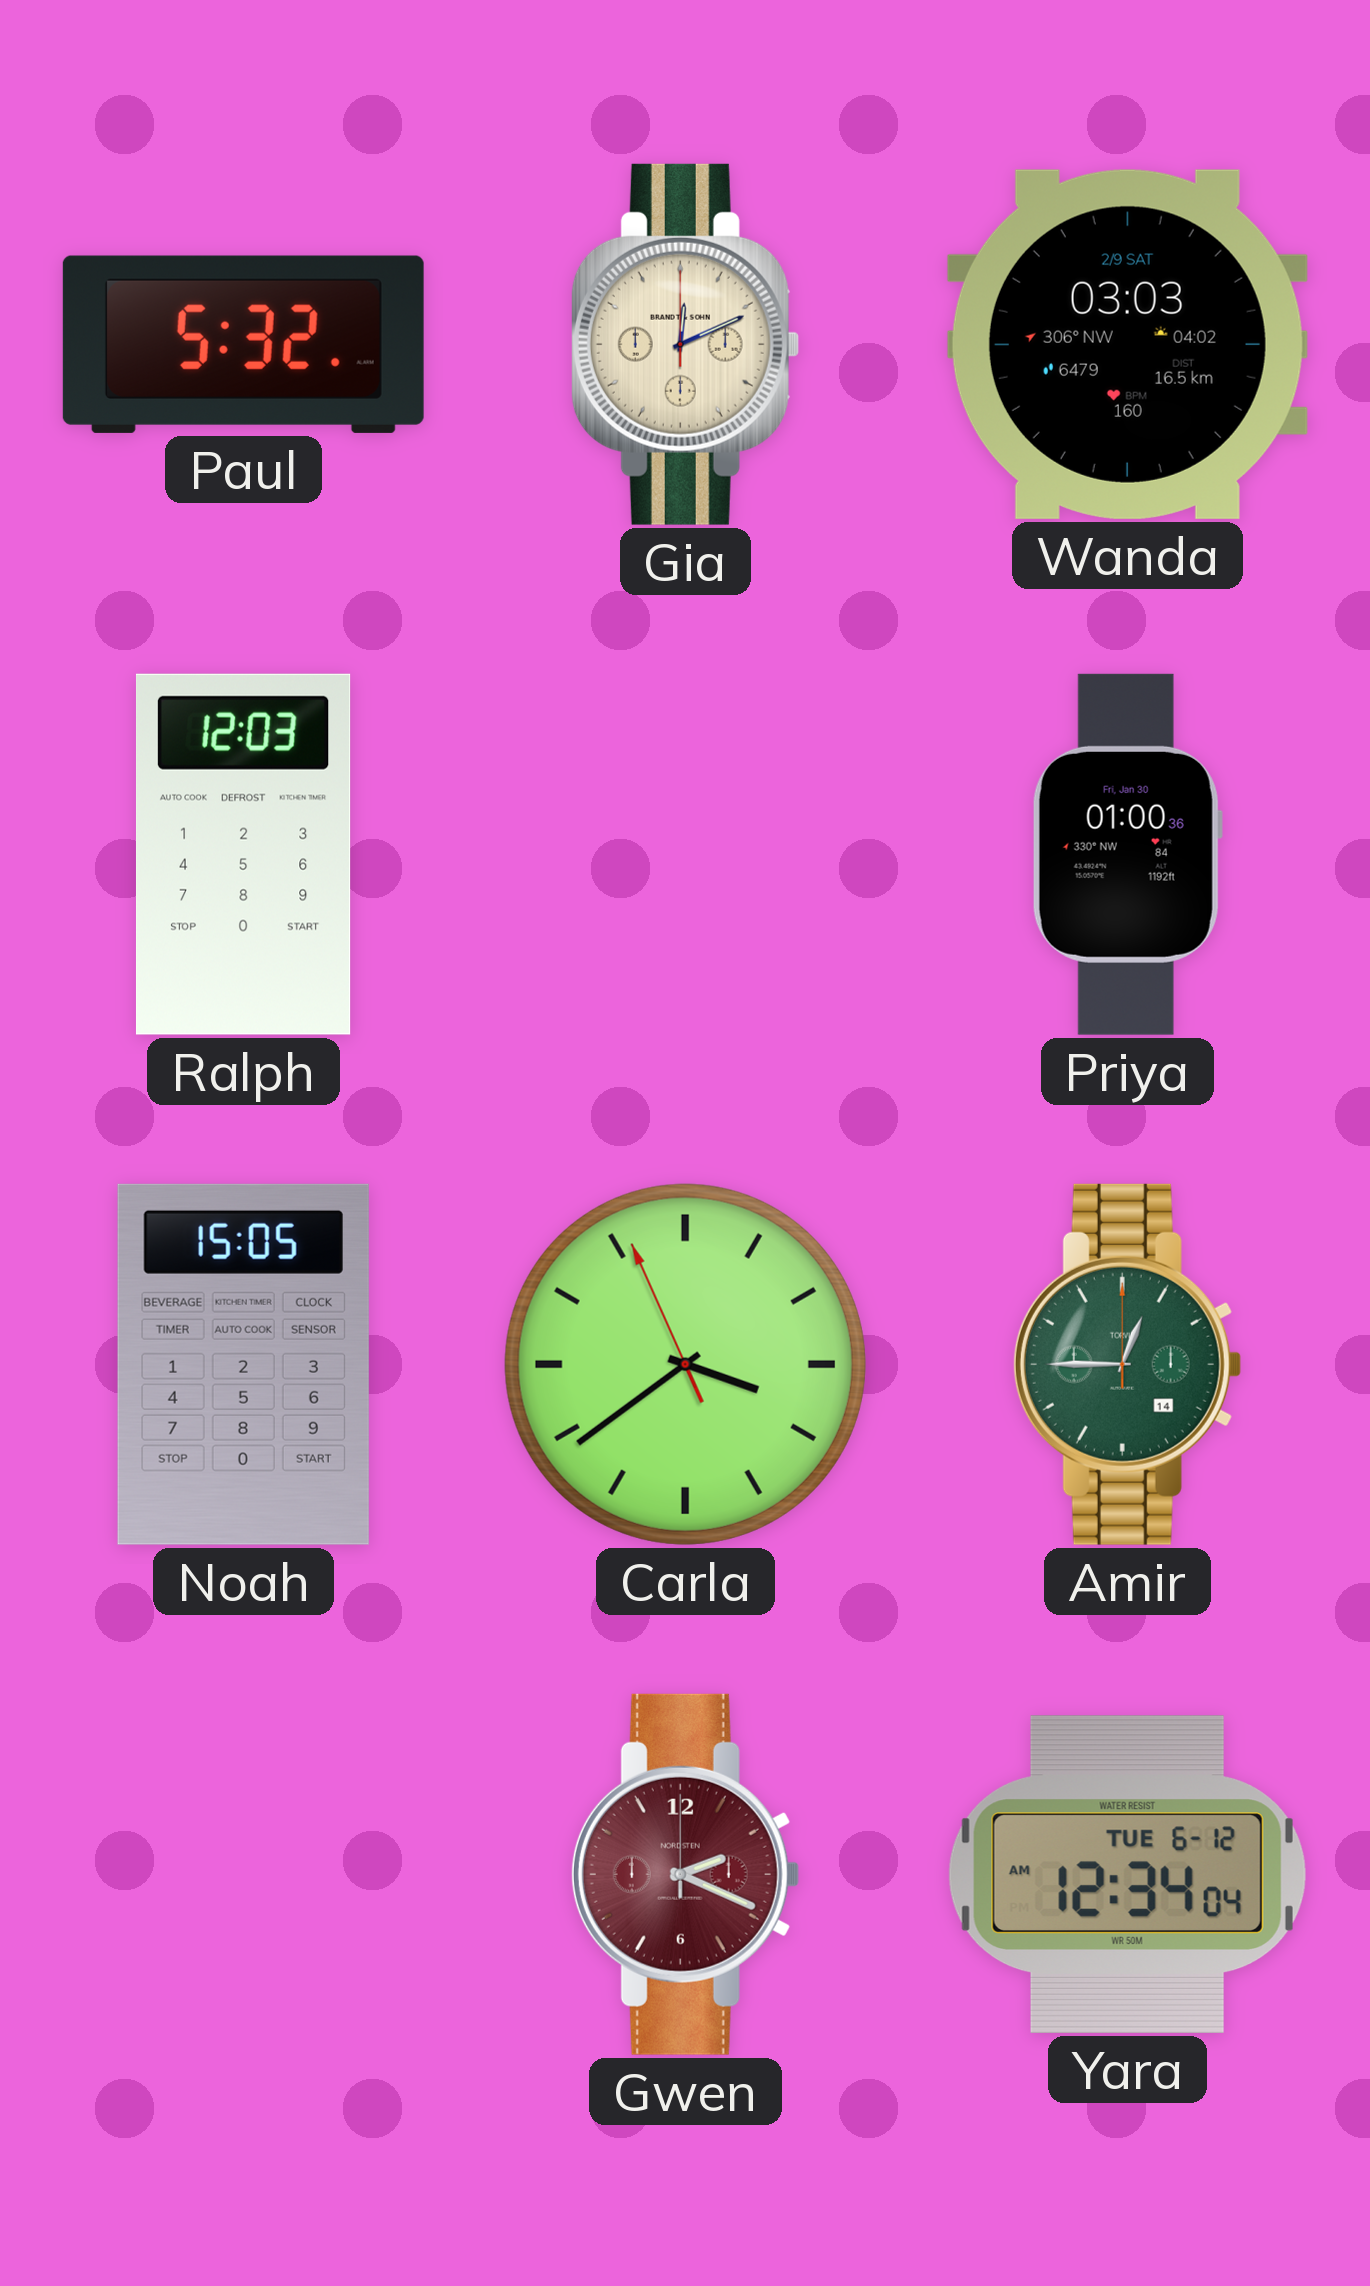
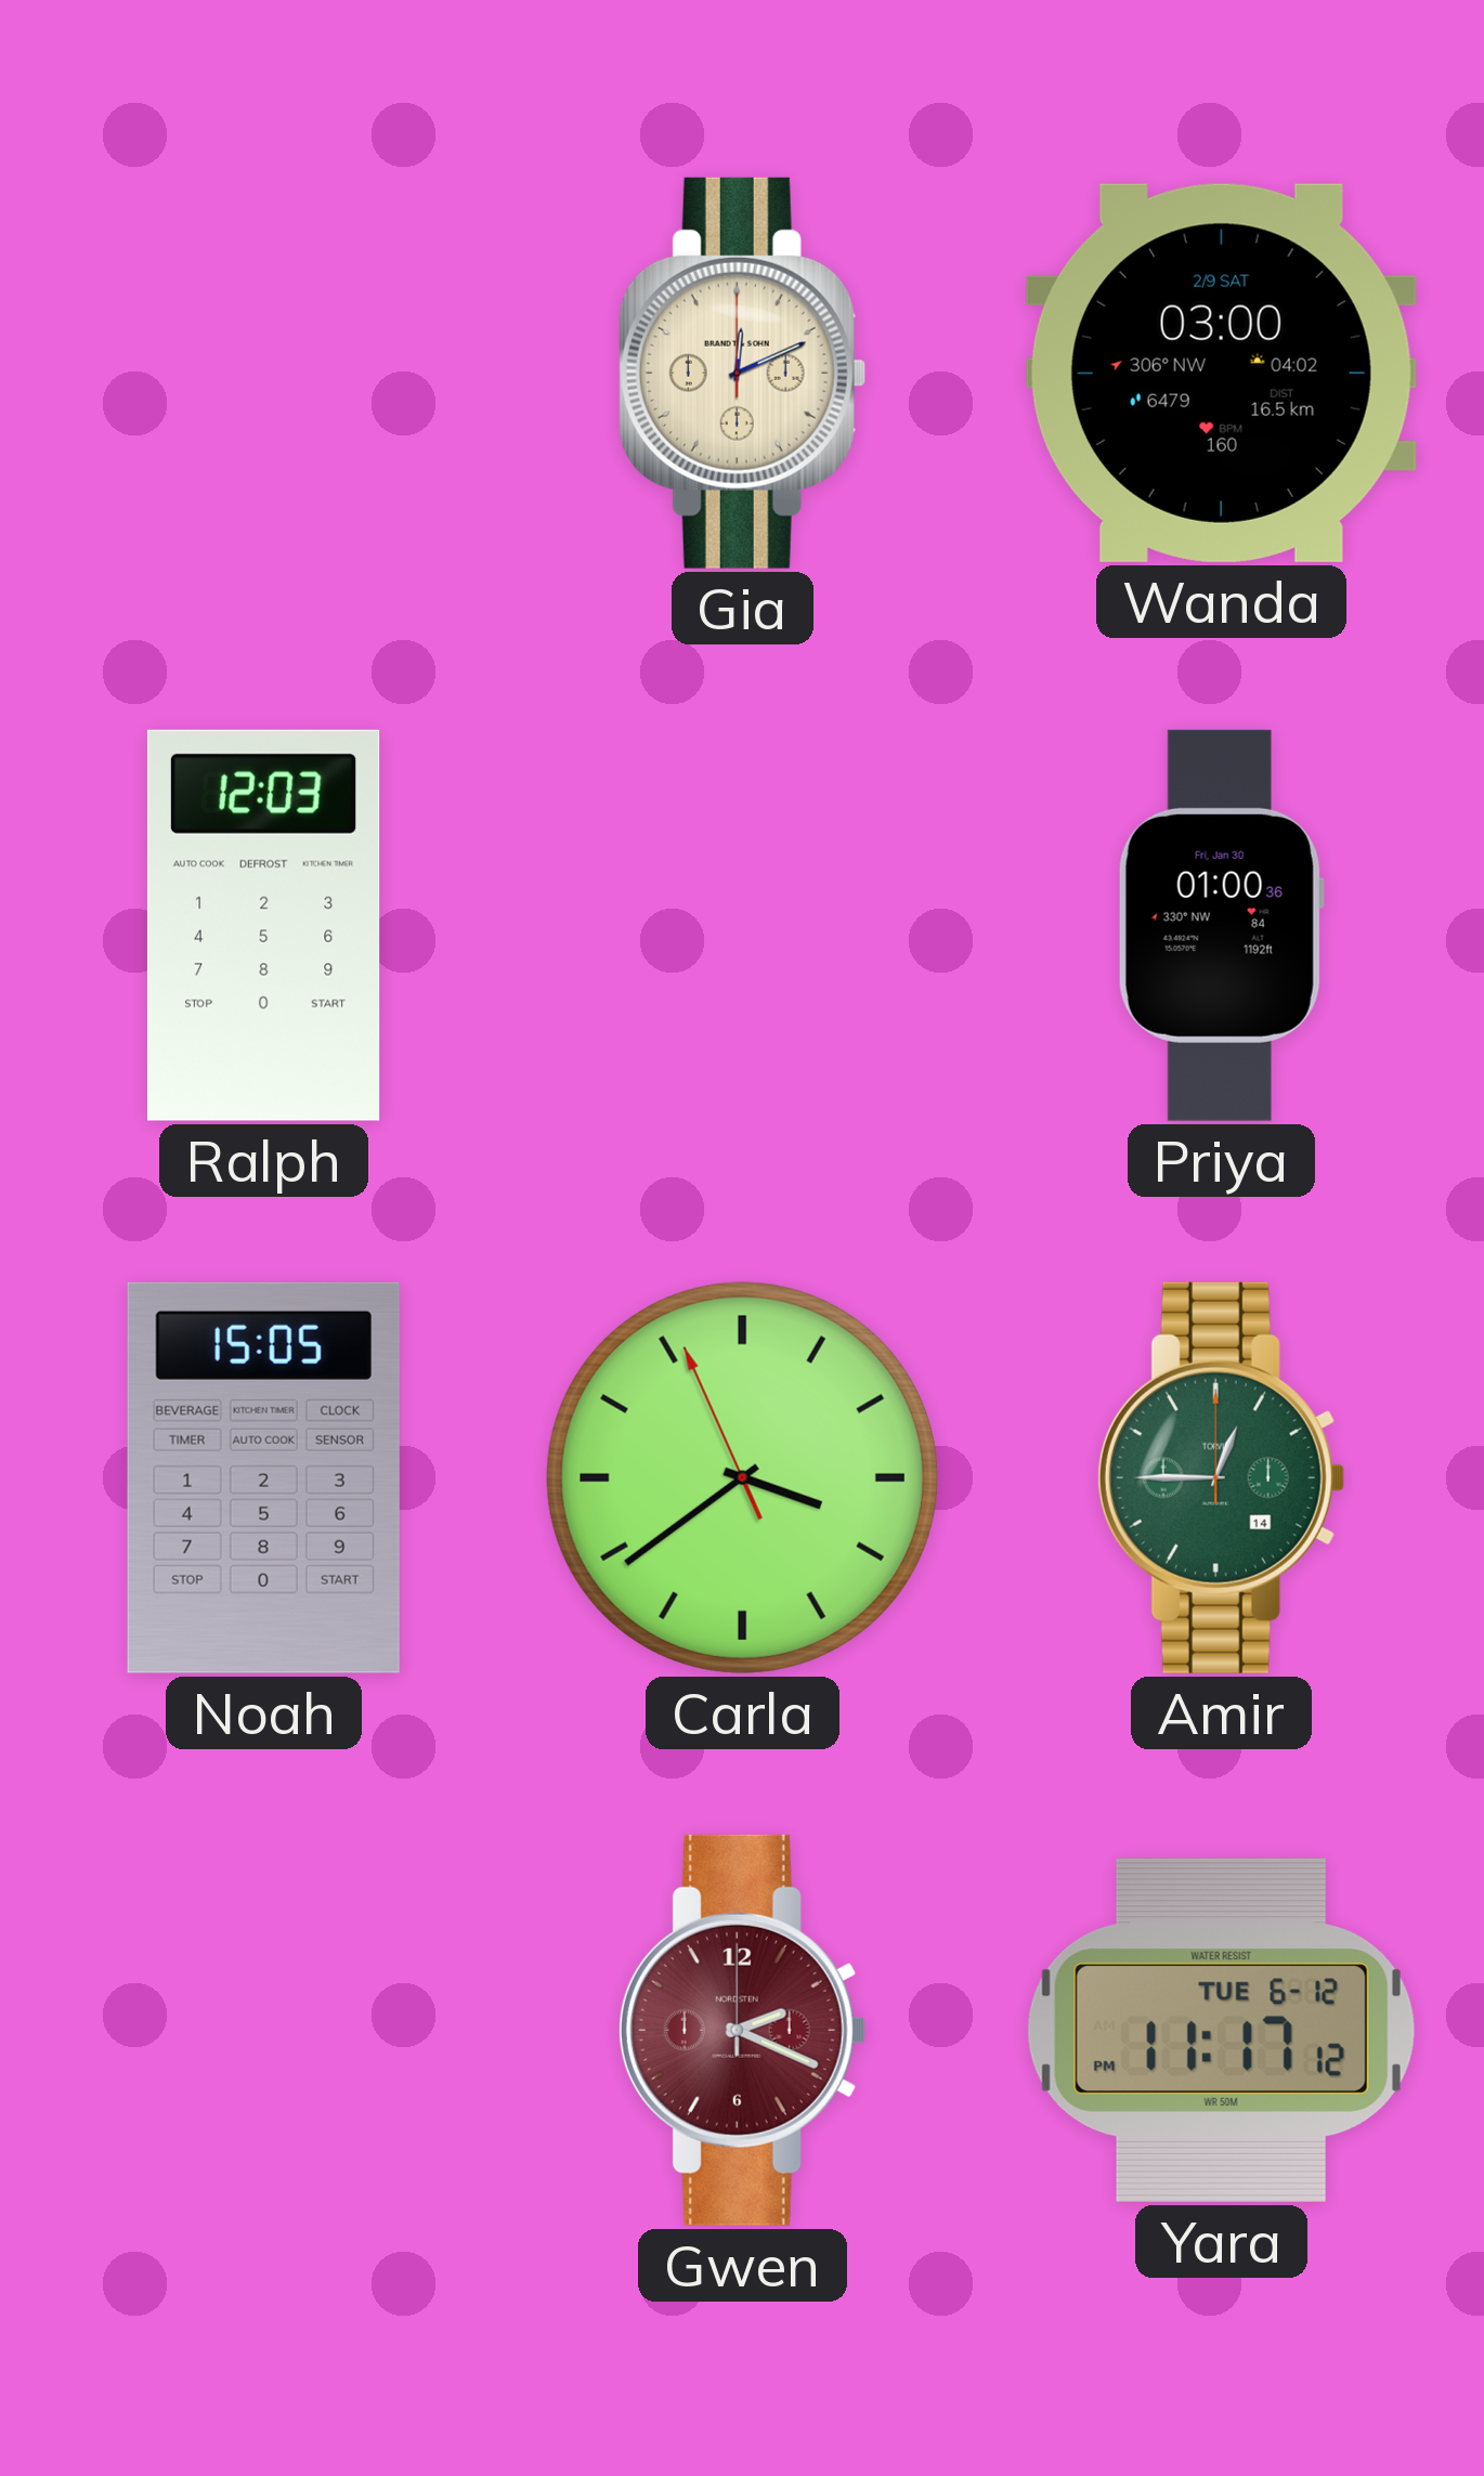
Paul: 5:32 -> none
Wanda: 03:03 -> 03:00
Yara: 12:34 -> 11:17
